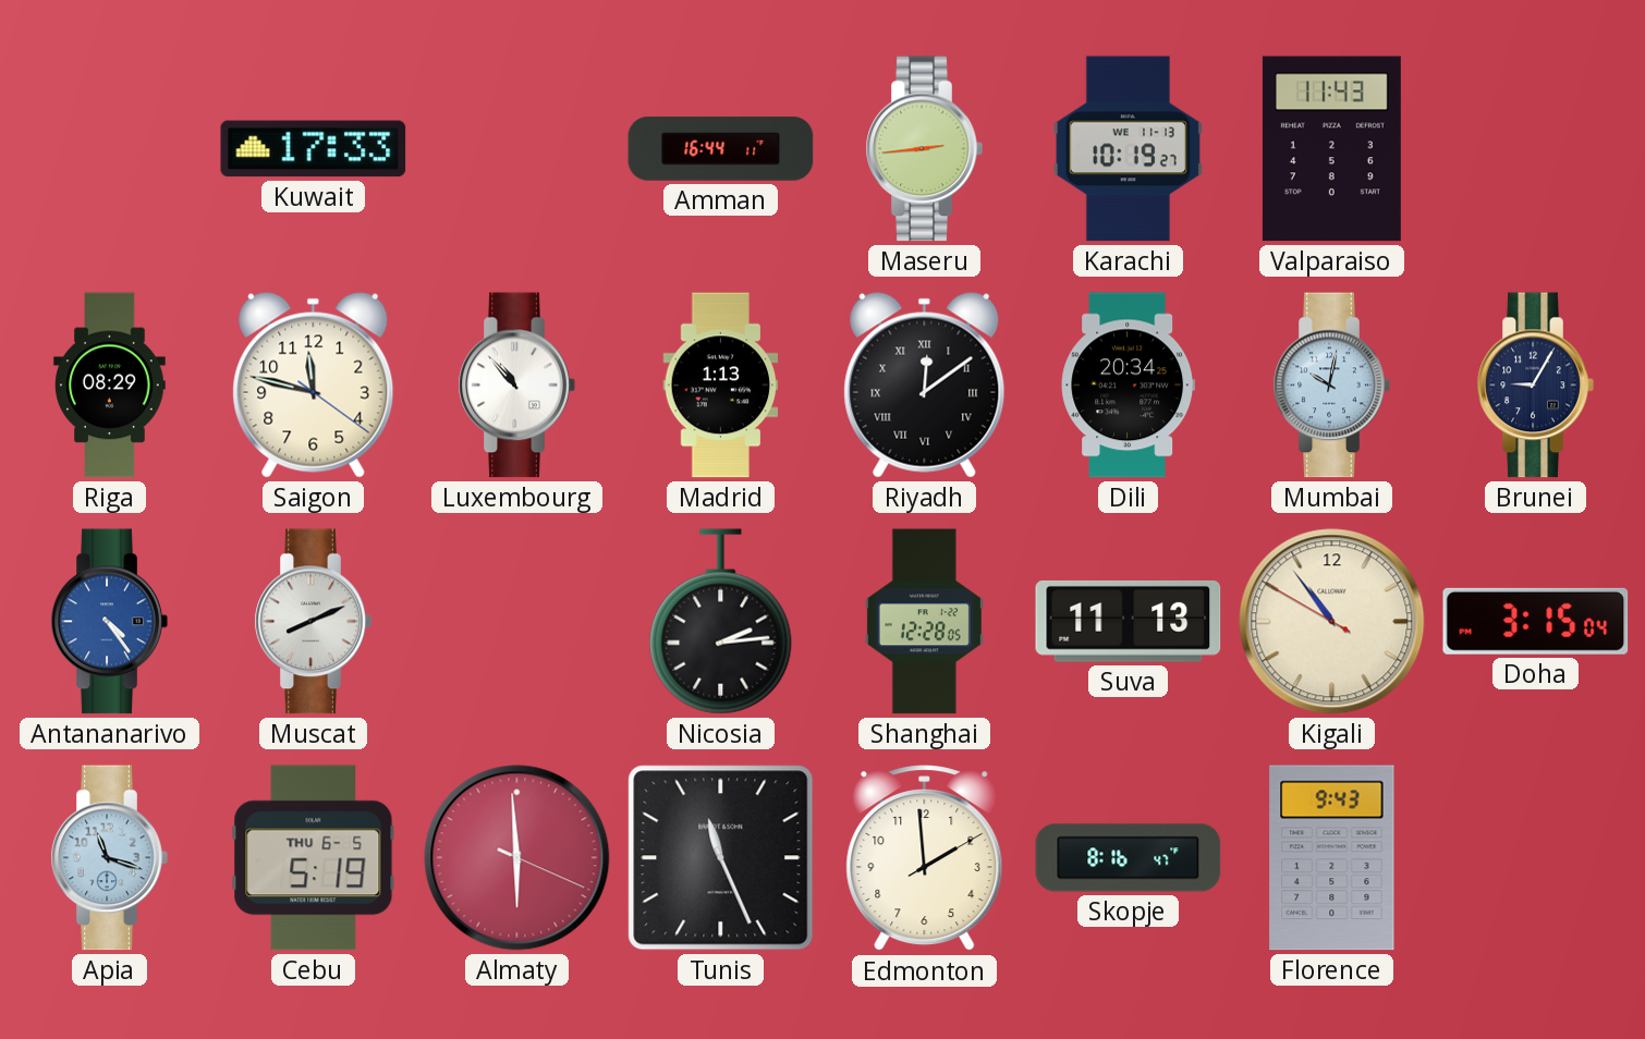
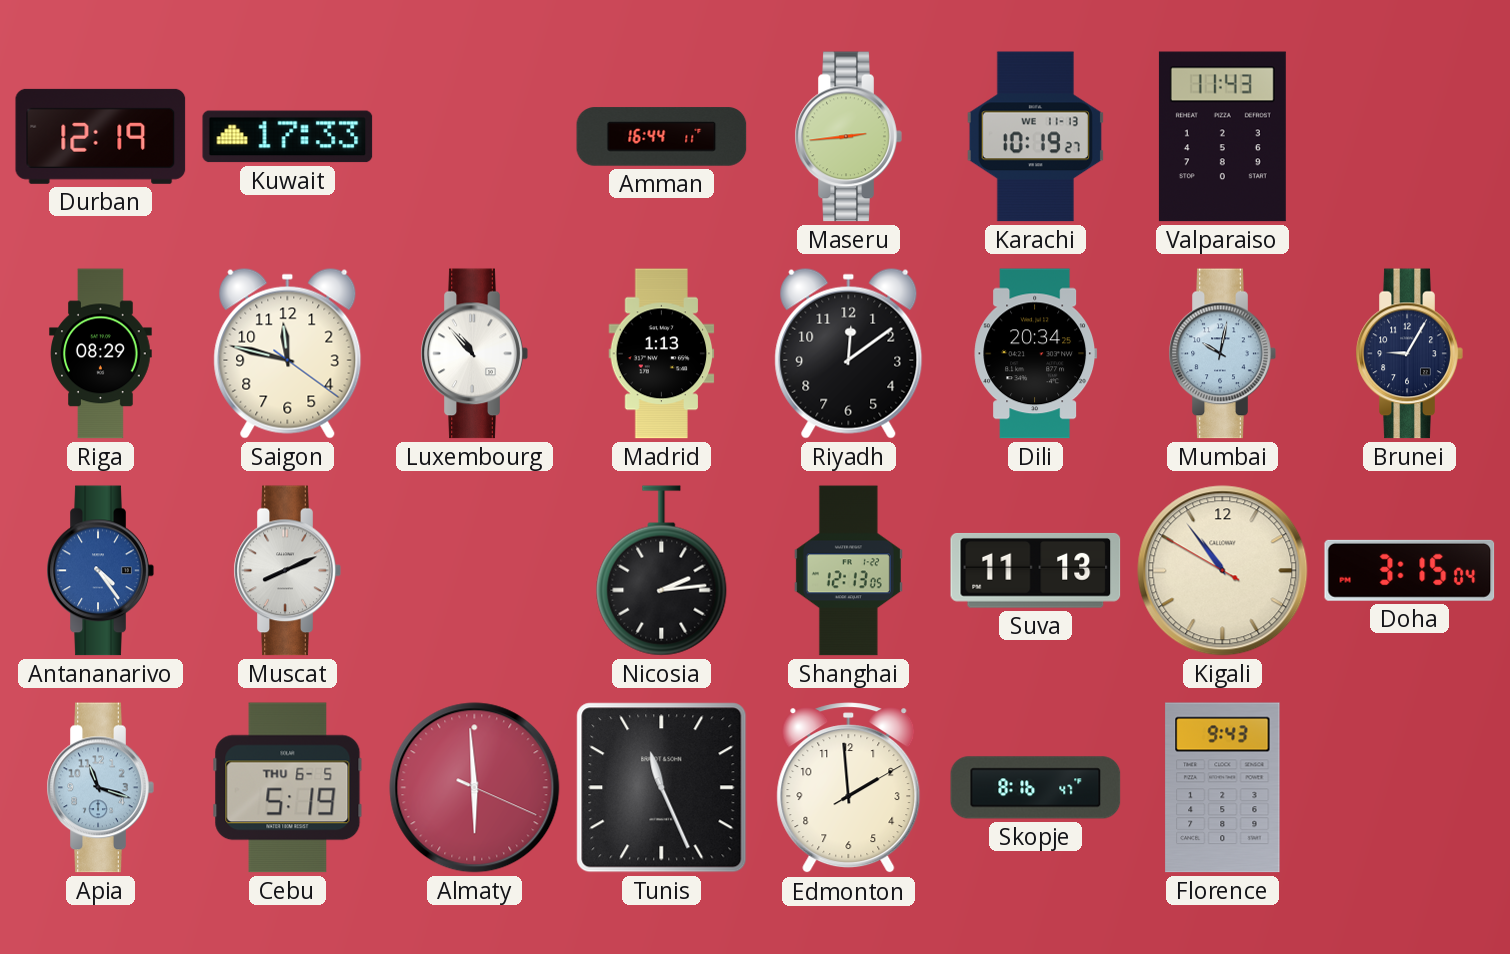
Durban: none -> 12:19
Riyadh numerals: Roman -> Arabic
Shanghai: 12:28 -> 12:13
